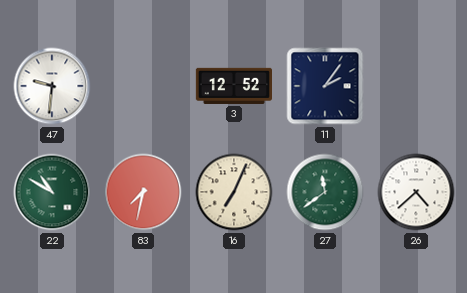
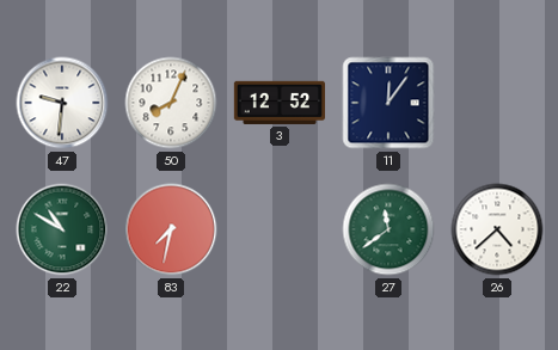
50: none -> 8:04
11: 2:06 -> 12:06
16: 7:04 -> none
